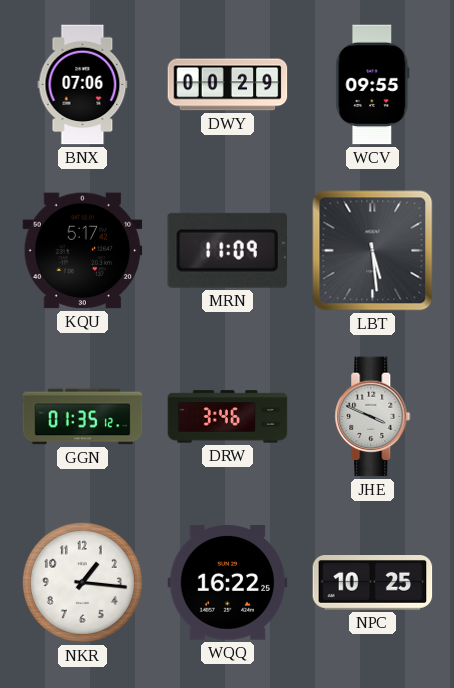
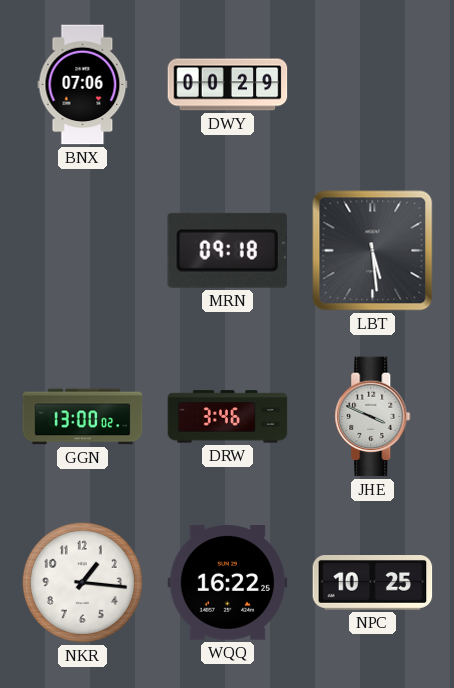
WCV: 09:55 -> none
KQU: 5:17 -> none
MRN: 11:09 -> 09:18
GGN: 01:35 -> 13:00
